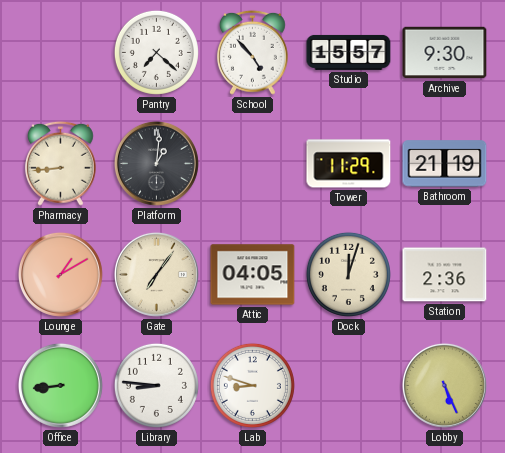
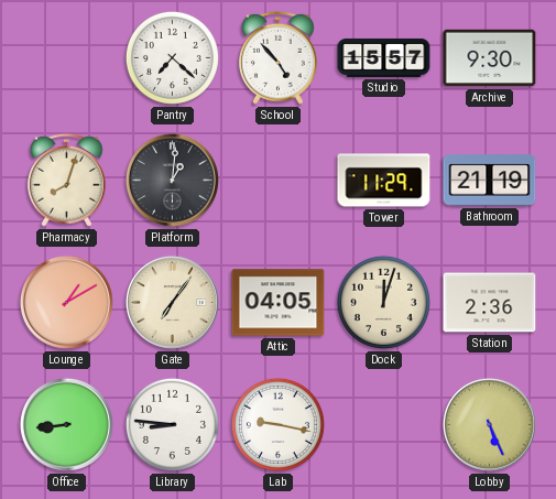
Pharmacy: 8:44 -> 8:03
Lab: 8:48 -> 9:17
